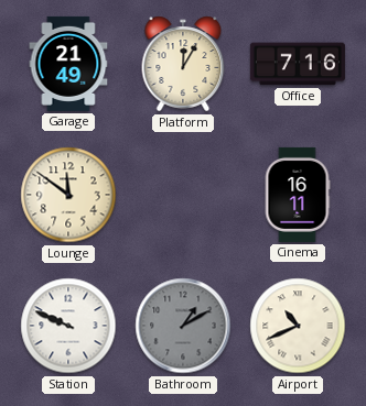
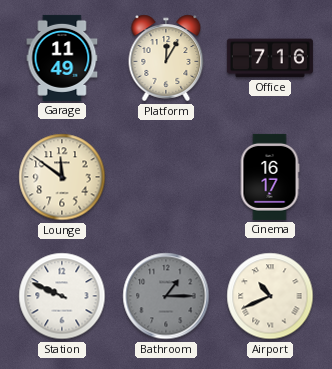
Garage: 21:49 -> 11:49
Cinema: 16:11 -> 16:17
Bathroom: 1:10 -> 1:15
